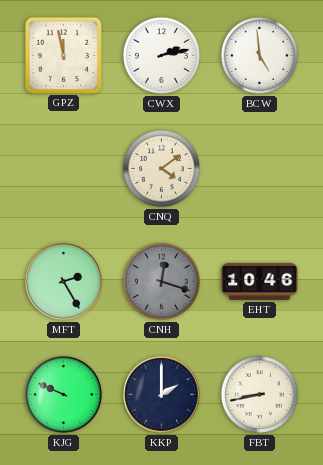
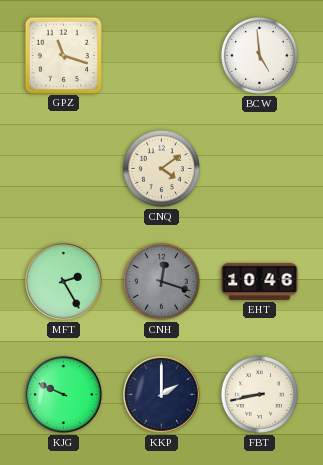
GPZ: 11:58 -> 11:18
CWX: 2:13 -> none
